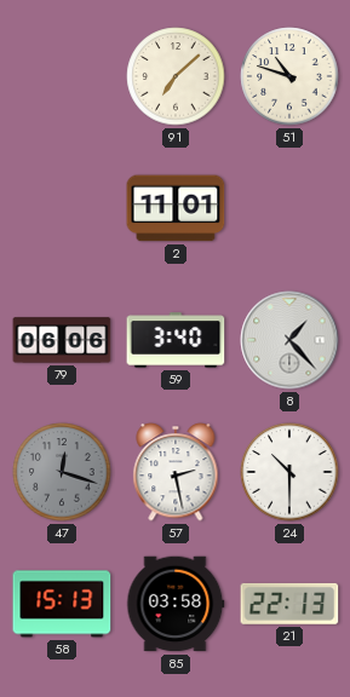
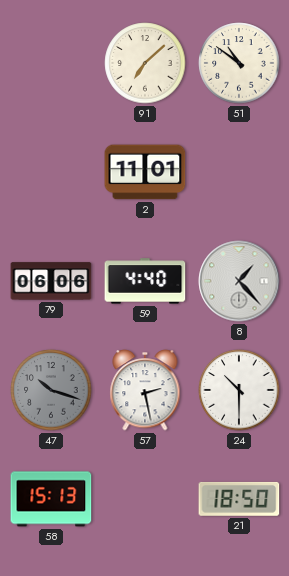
51: 10:48 -> 10:51
59: 3:40 -> 4:40
47: 12:18 -> 10:18
85: 03:58 -> none
21: 22:13 -> 18:50
